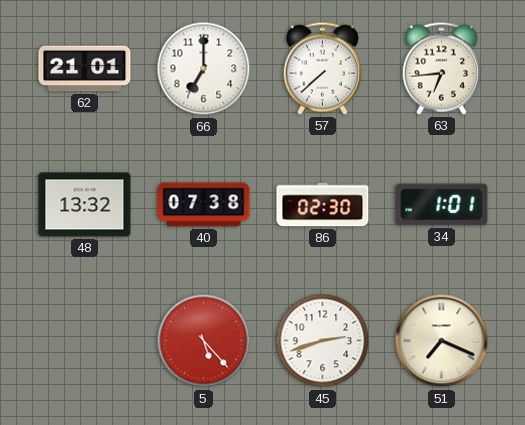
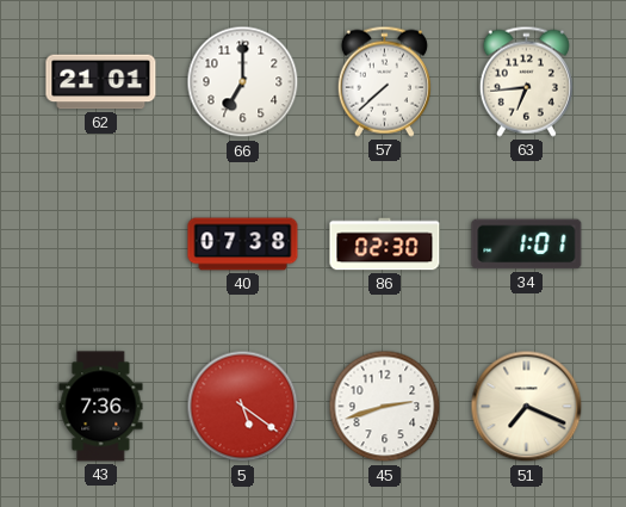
48: 13:32 -> none
43: none -> 7:36
5: 5:23 -> 5:21
